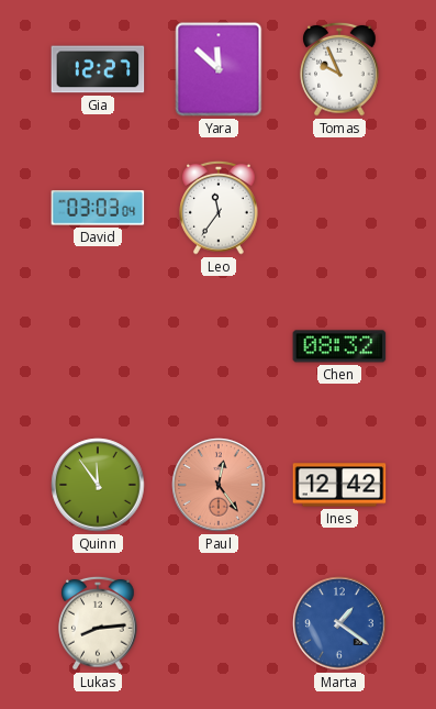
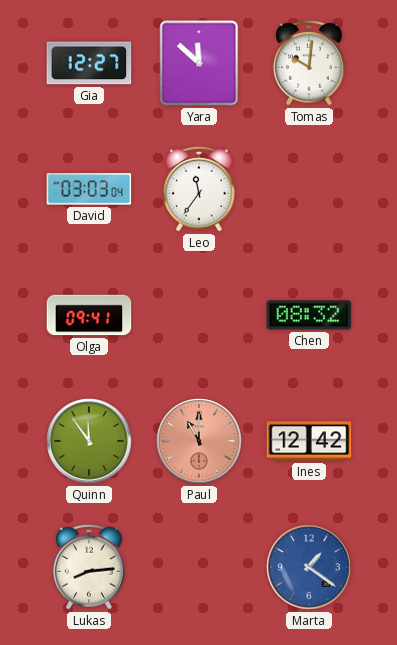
Tomas: 9:56 -> 10:01
Olga: none -> 09:41
Paul: 12:24 -> 11:00
